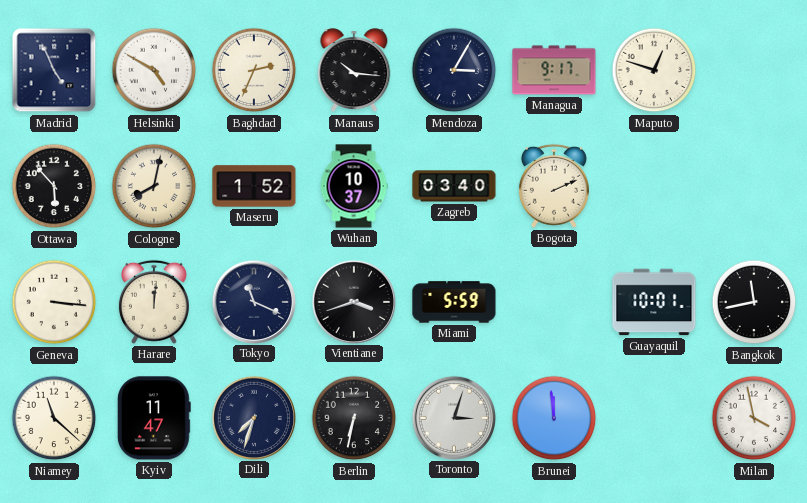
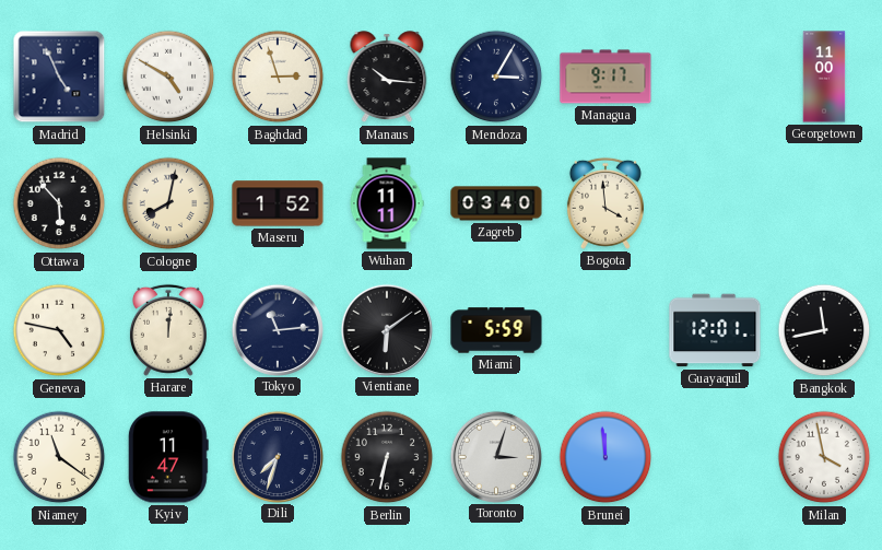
Baghdad: 2:34 -> 2:57
Maputo: 12:48 -> none
Georgetown: none -> 11:00
Wuhan: 10:37 -> 11:11
Bogota: 2:11 -> 3:59
Geneva: 3:16 -> 4:47
Tokyo: 11:19 -> 11:14
Vientiane: 3:42 -> 6:09
Guayaquil: 10:01 -> 12:01
Niamey: 11:22 -> 11:21
